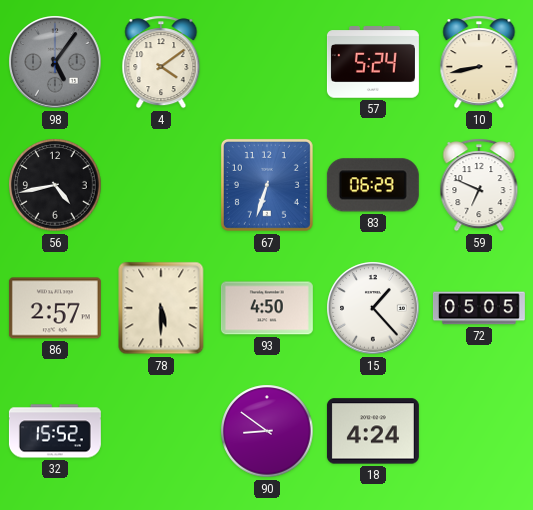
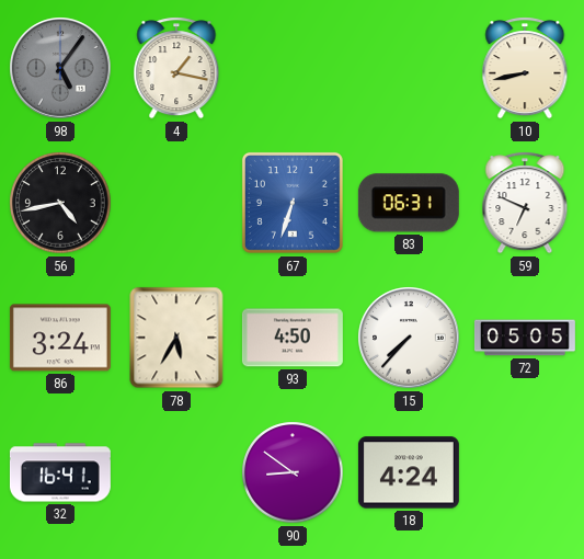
4: 4:09 -> 1:17
57: 5:24 -> none
83: 06:29 -> 06:31
86: 2:57 -> 3:24
78: 5:30 -> 5:35
15: 1:23 -> 7:37
32: 15:52 -> 16:41
